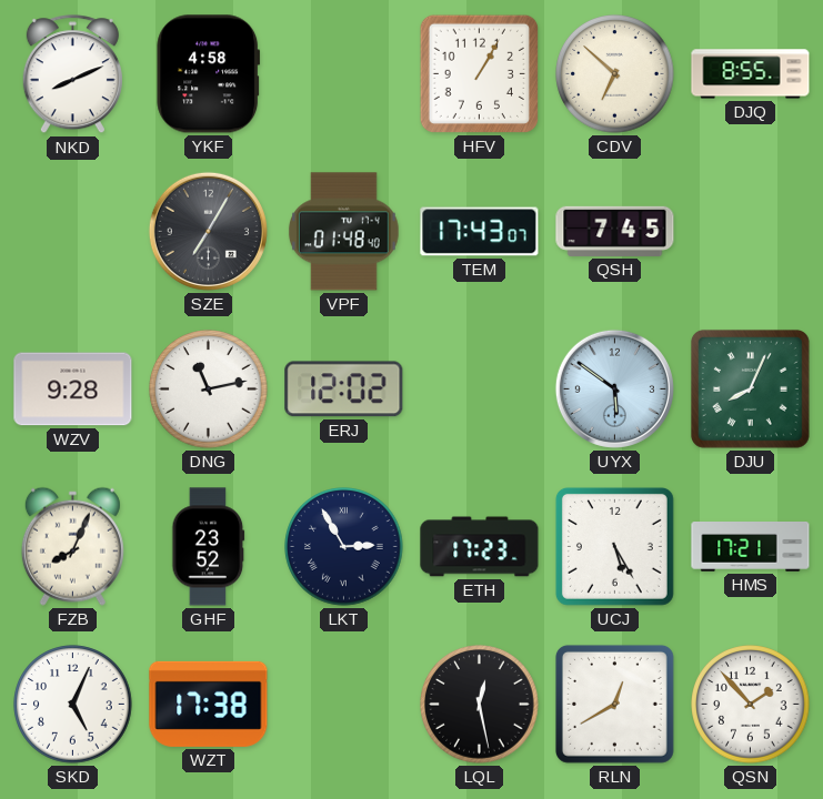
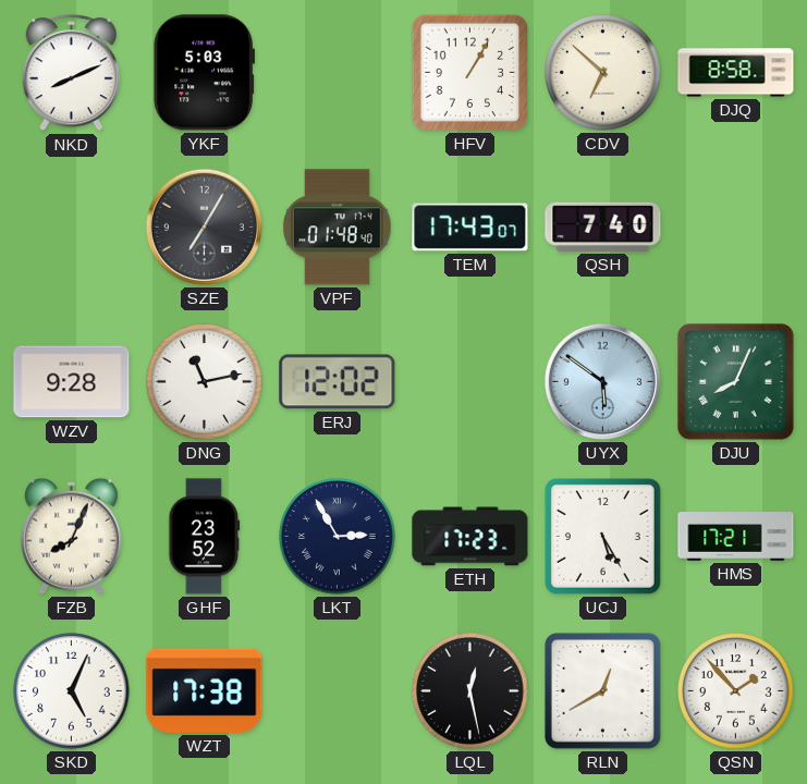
YKF: 4:58 -> 5:03
DJQ: 8:55 -> 8:58
QSH: 7:45 -> 7:40
